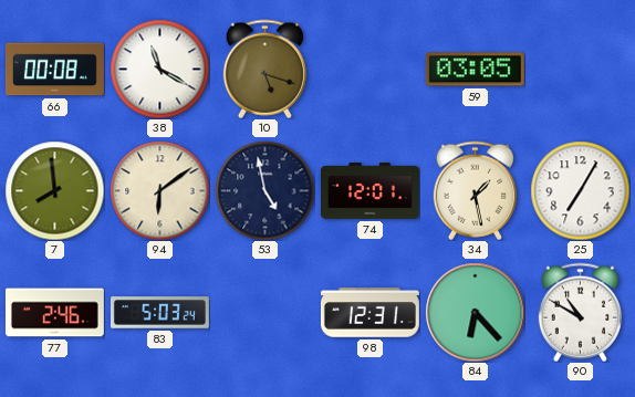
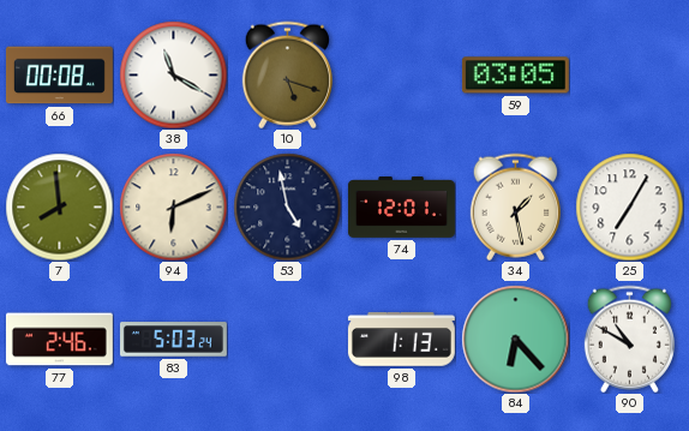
94: 6:09 -> 6:11
98: 12:31 -> 1:13
